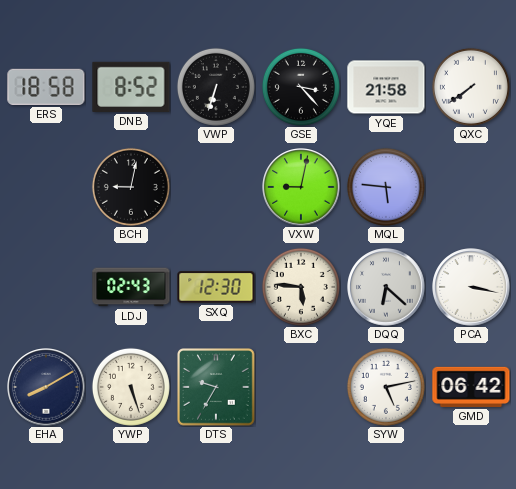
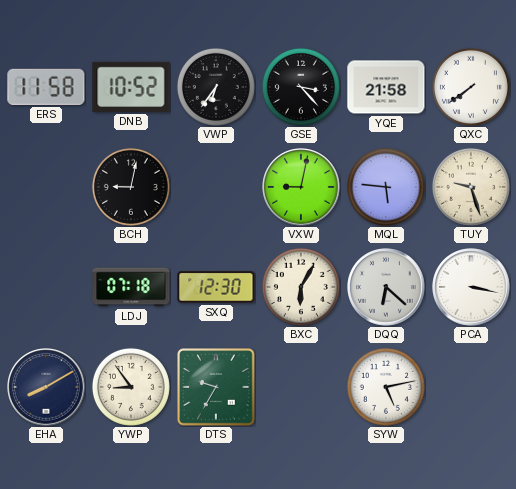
ERS: 18:58 -> 11:58
DNB: 8:52 -> 10:52
VWP: 6:33 -> 6:36
TUY: none -> 9:27
LDJ: 02:43 -> 07:18
BXC: 5:46 -> 6:05
YWP: 5:27 -> 8:54
GMD: 06:42 -> none
